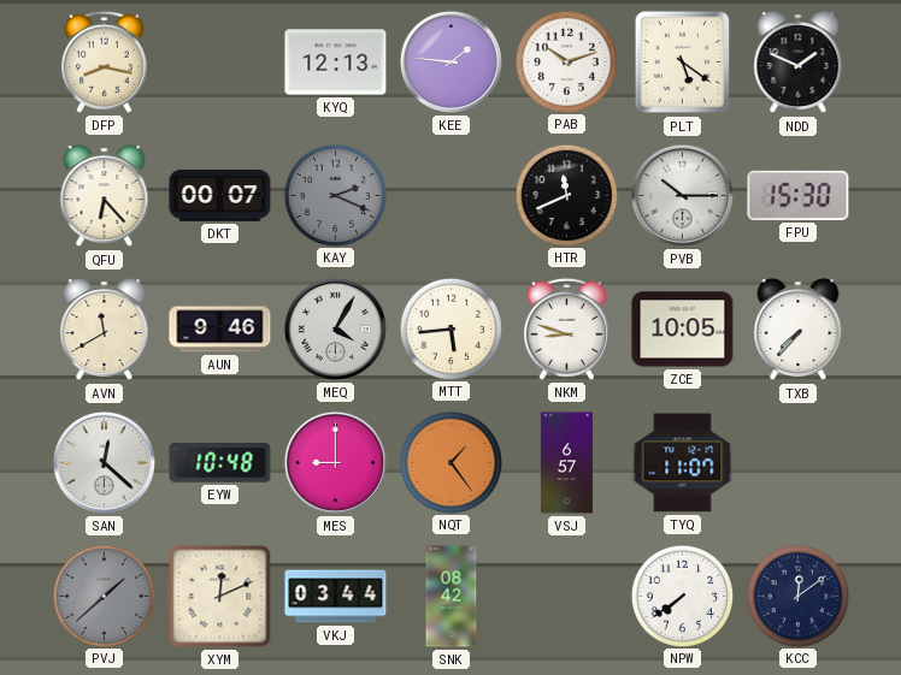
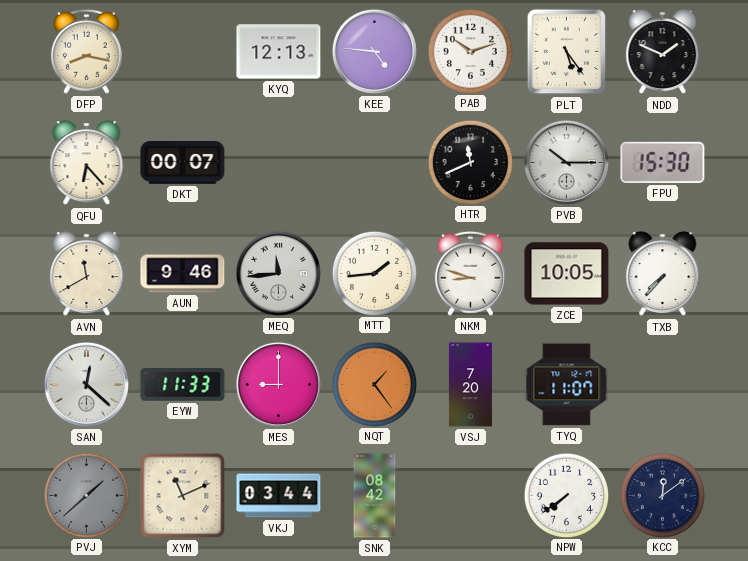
KEE: 1:46 -> 4:46
PLT: 5:21 -> 5:24
KAY: 2:19 -> none
MEQ: 4:05 -> 11:44
MTT: 5:44 -> 1:44
EYW: 10:48 -> 11:33
VSJ: 6:57 -> 7:20
XYM: 12:11 -> 11:11
